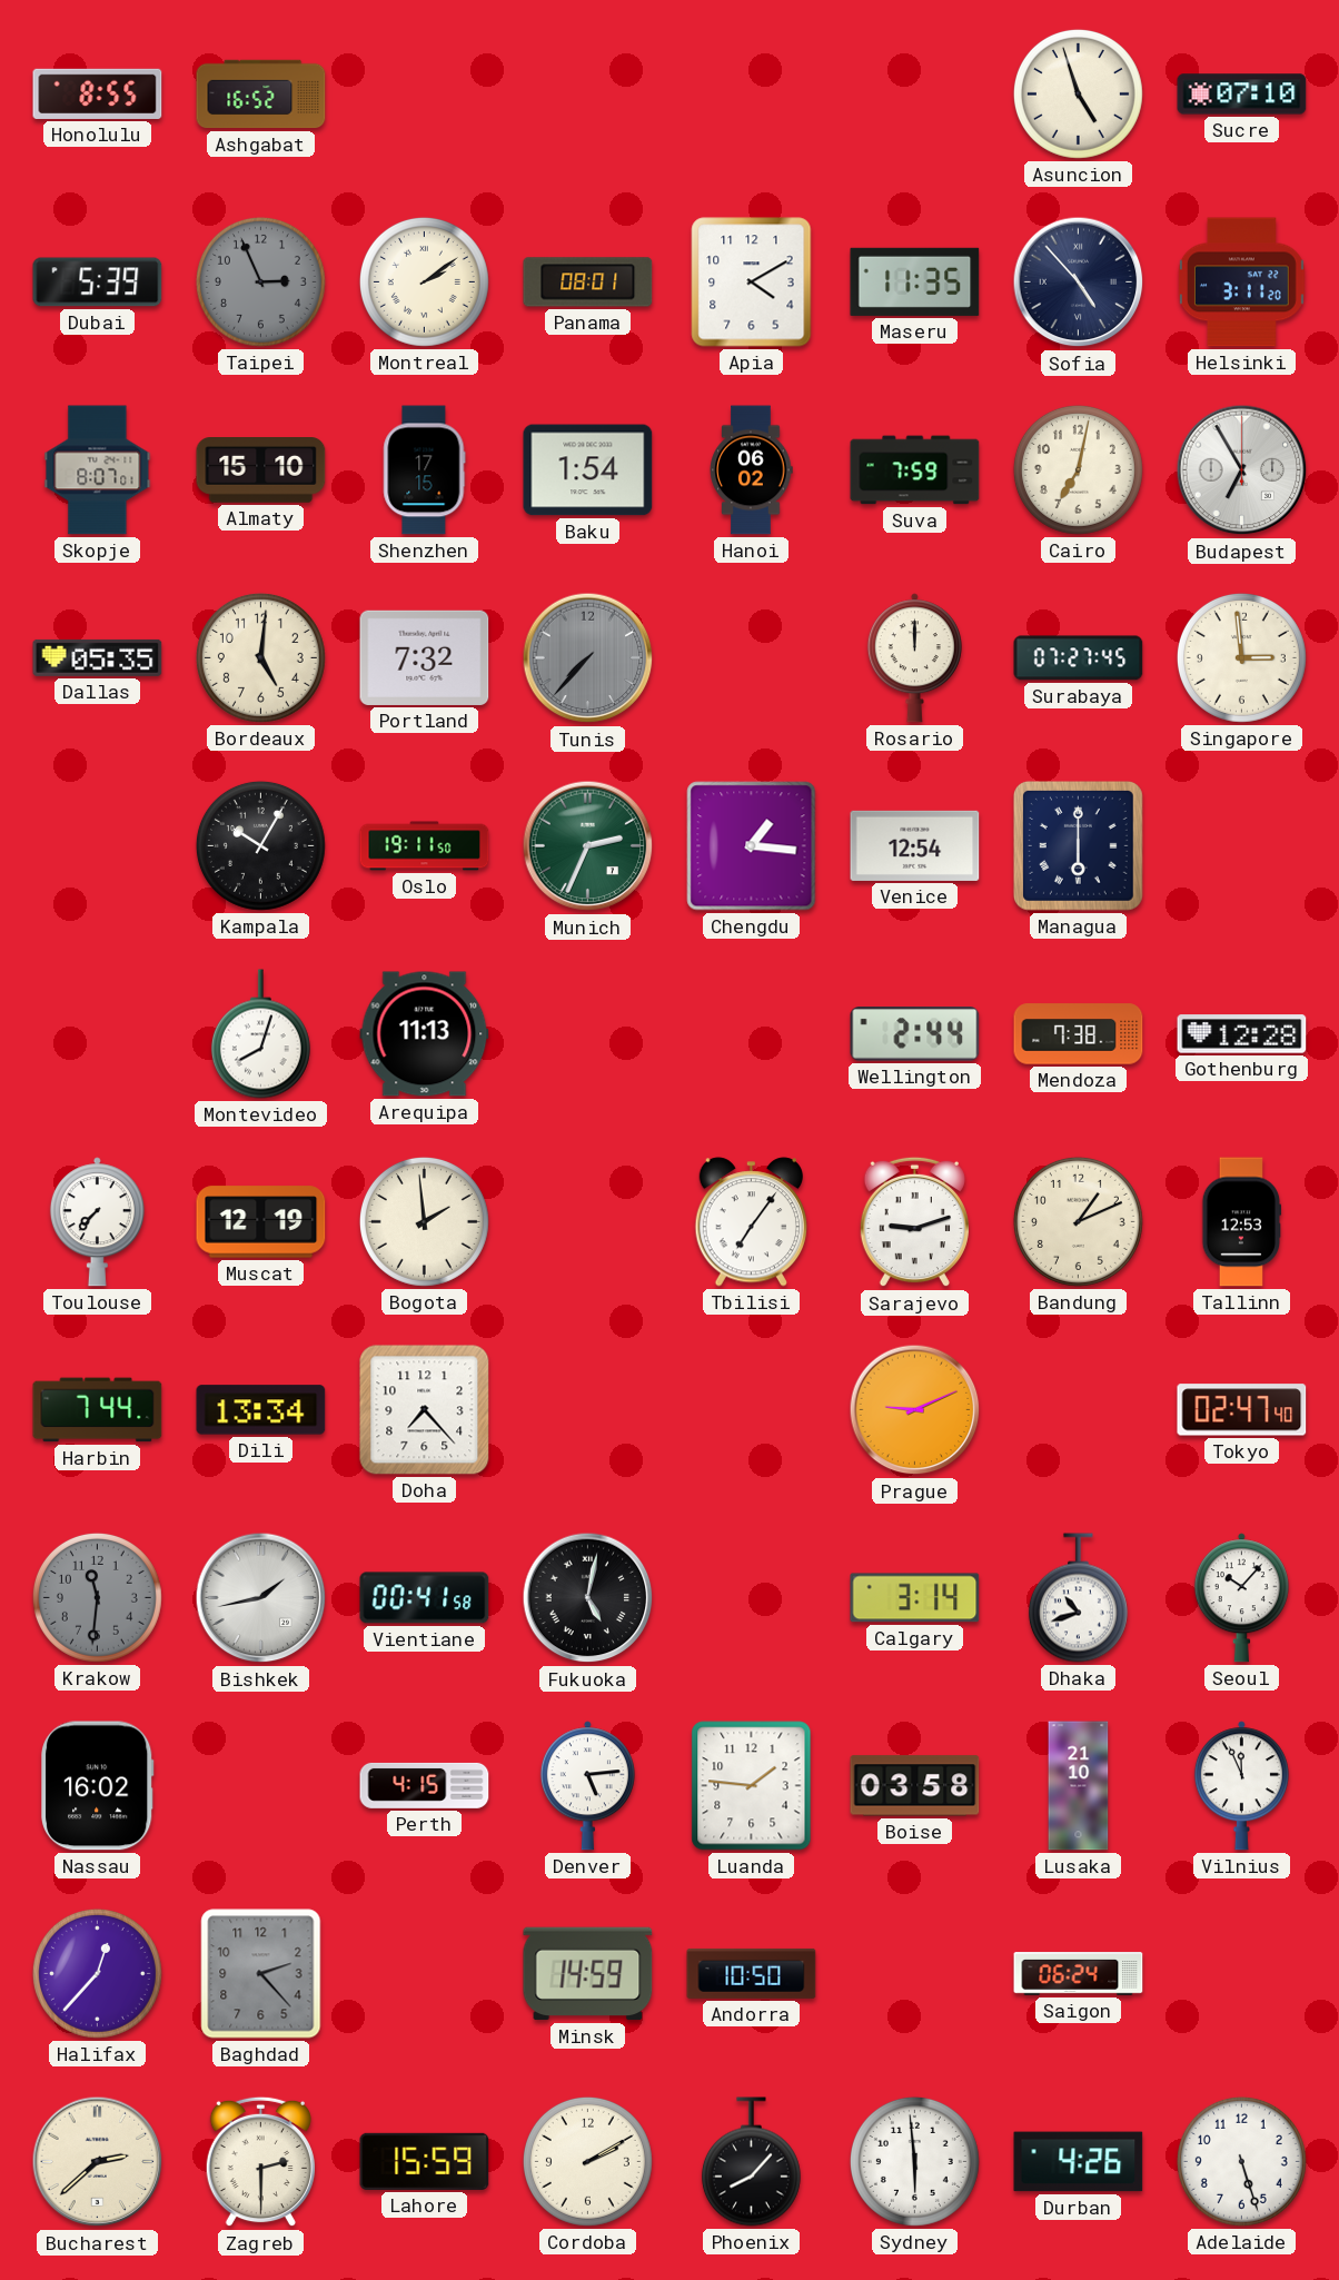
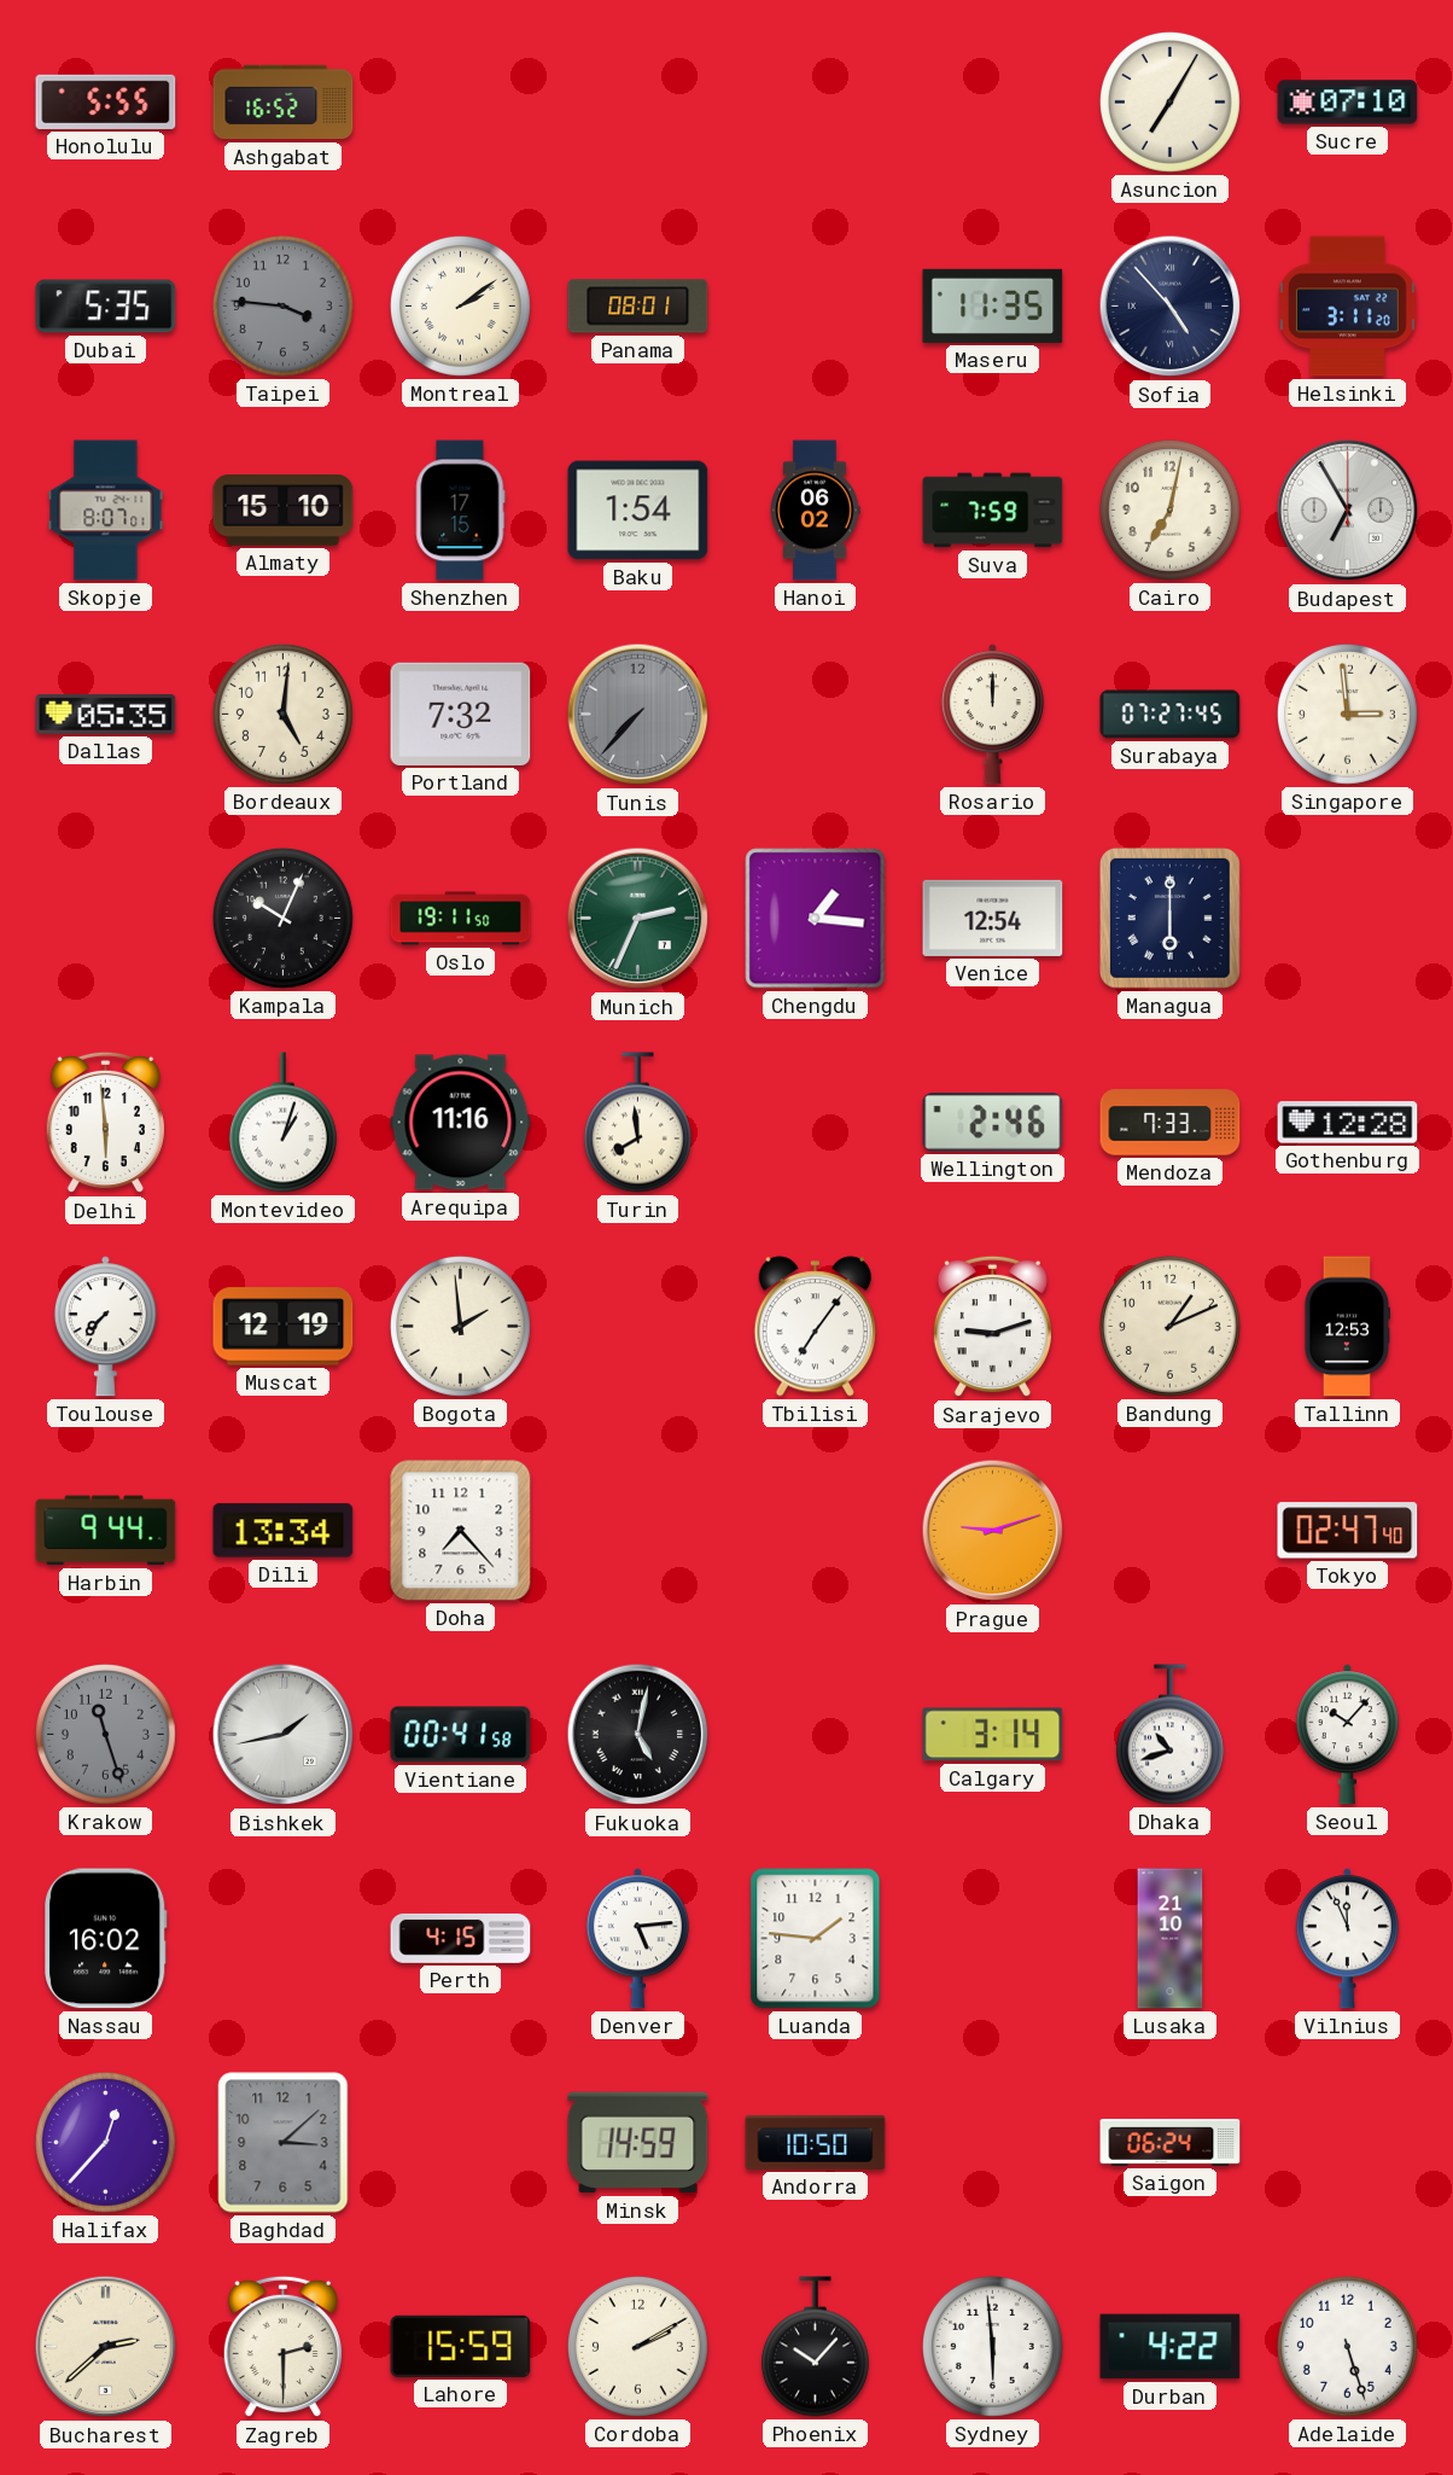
Honolulu: 8:55 -> 5:55
Asuncion: 4:57 -> 7:05
Dubai: 5:39 -> 5:35
Taipei: 2:56 -> 3:46
Apia: 4:10 -> none
Kampala: 10:05 -> 10:04
Delhi: none -> 5:59
Montevideo: 8:03 -> 1:03
Arequipa: 11:13 -> 11:16
Turin: none -> 7:59
Wellington: 2:44 -> 2:46
Mendoza: 7:38 -> 7:33
Harbin: 7:44 -> 9:44
Prague: 9:11 -> 9:12
Krakow: 11:31 -> 11:27
Boise: 03:58 -> none
Baghdad: 2:23 -> 3:08
Phoenix: 8:07 -> 10:07
Durban: 4:26 -> 4:22
